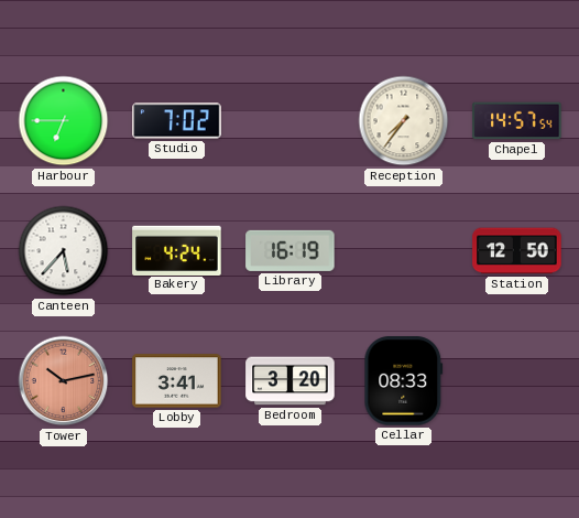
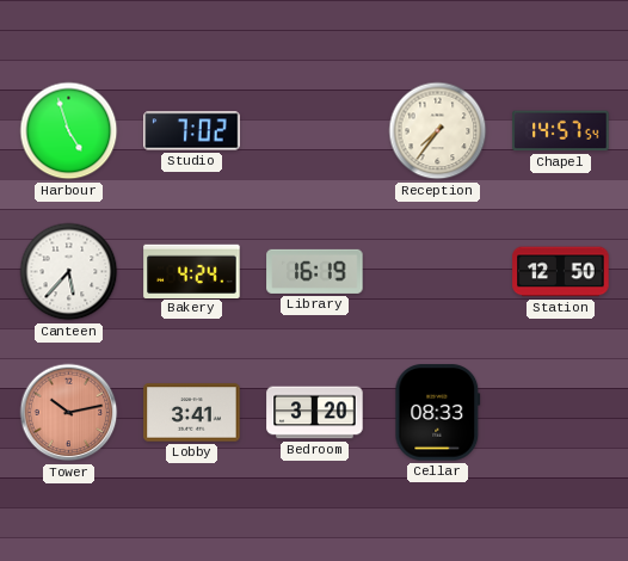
Harbour: 6:45 -> 4:57
